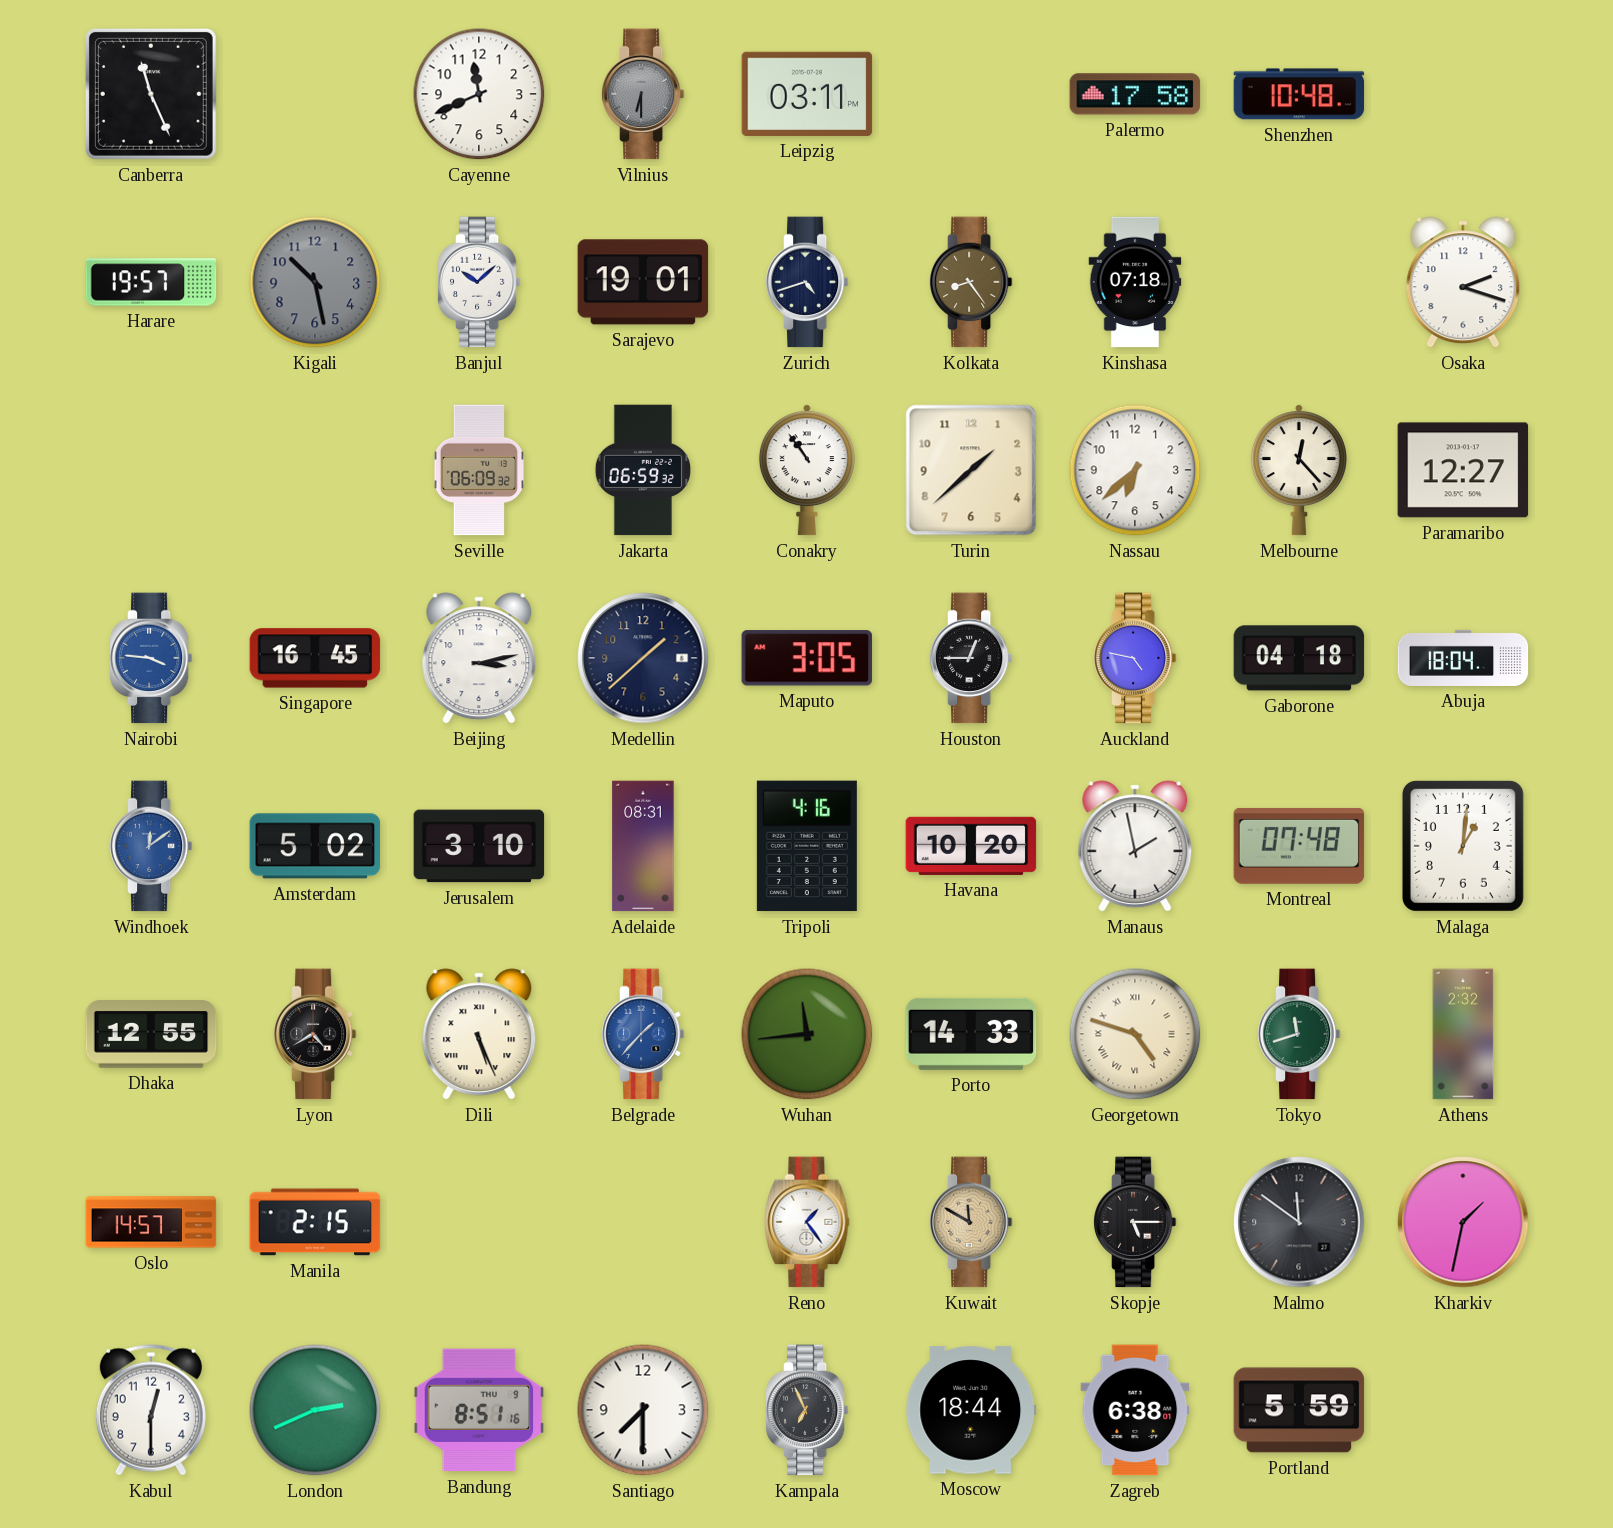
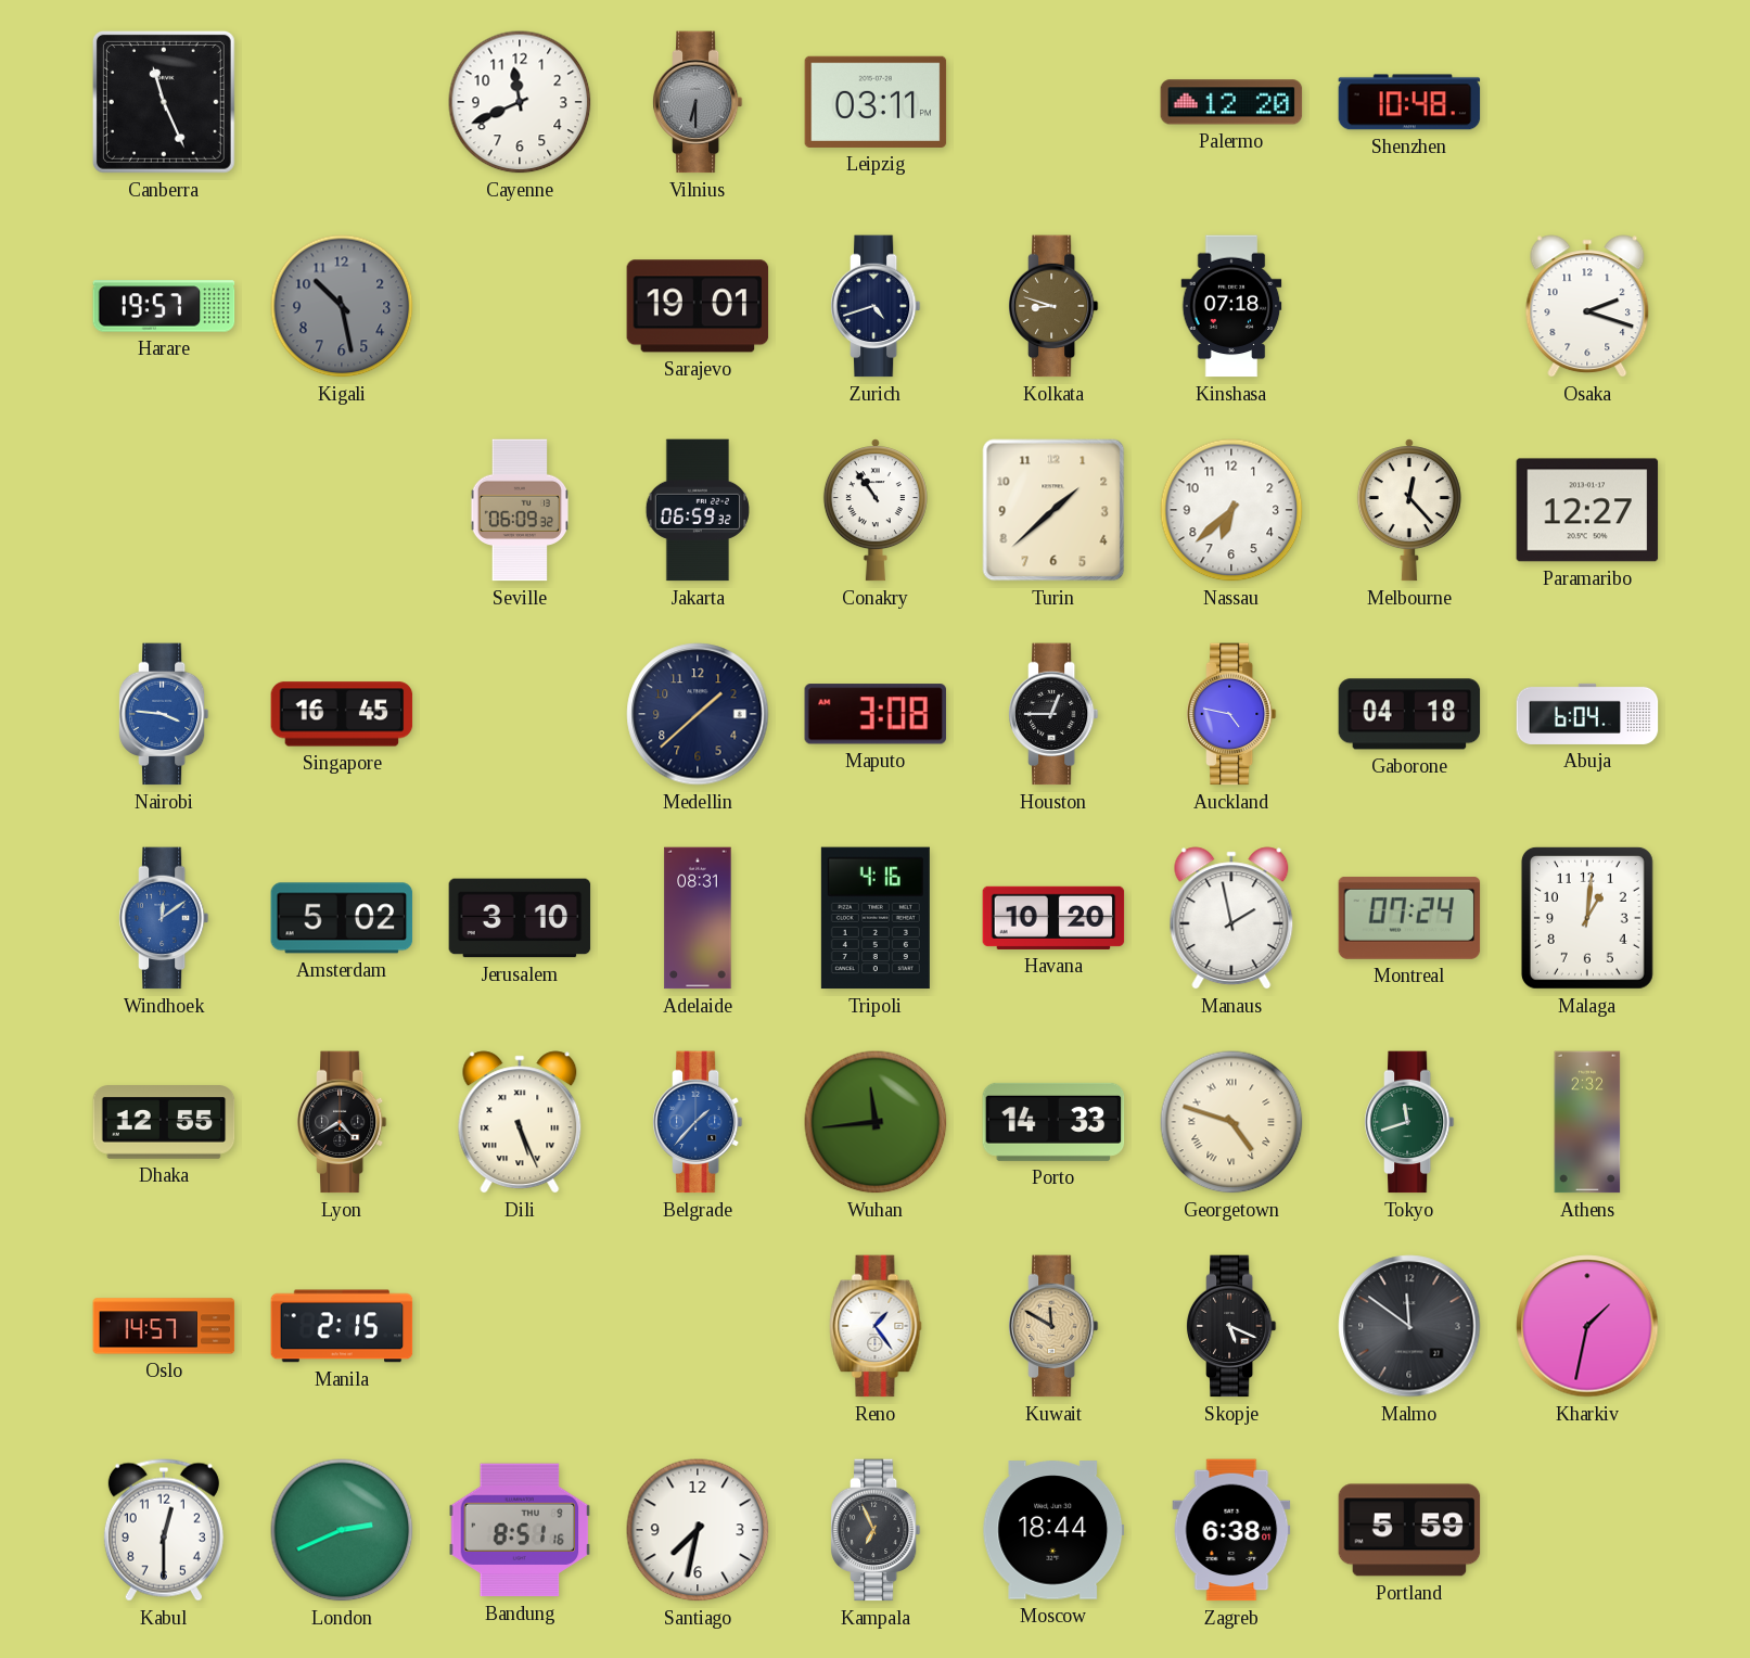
Palermo: 17:58 -> 12:20
Banjul: 10:08 -> none
Kolkata: 8:24 -> 8:48
Beijing: 3:13 -> none
Maputo: 3:05 -> 3:08
Abuja: 18:04 -> 6:04
Montreal: 07:48 -> 07:24
Skopje: 5:15 -> 5:19
Santiago: 7:30 -> 7:32
